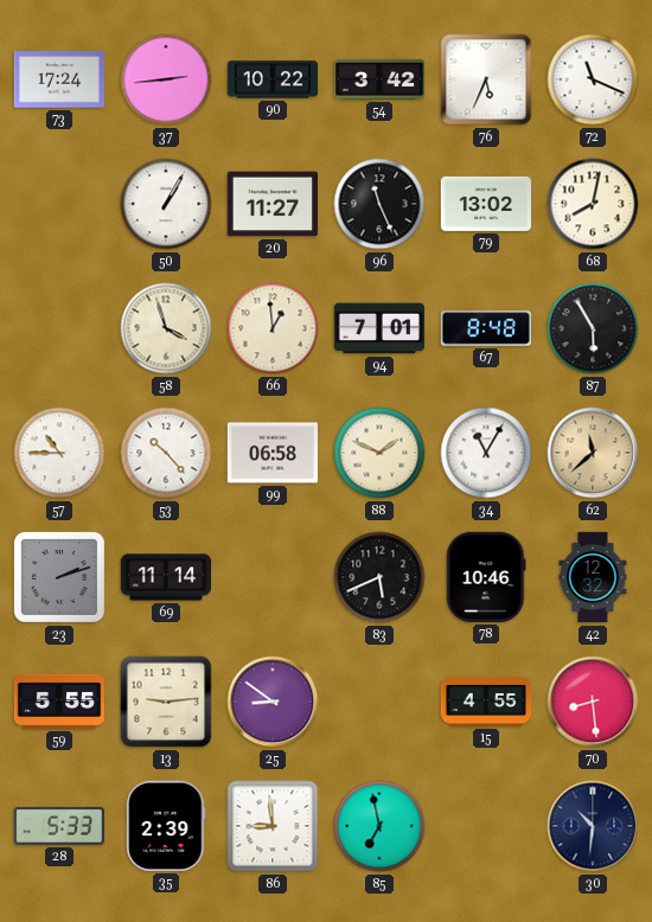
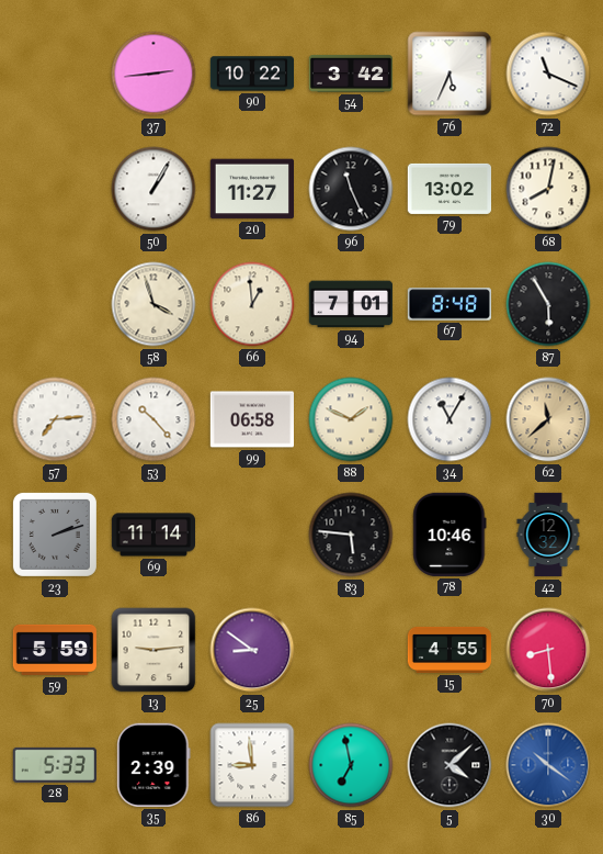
73: 17:24 -> none
57: 10:45 -> 7:14
83: 5:41 -> 5:46
59: 5:55 -> 5:59
5: none -> 4:08
30: 10:31 -> 10:21
30 dial: navy -> blue
